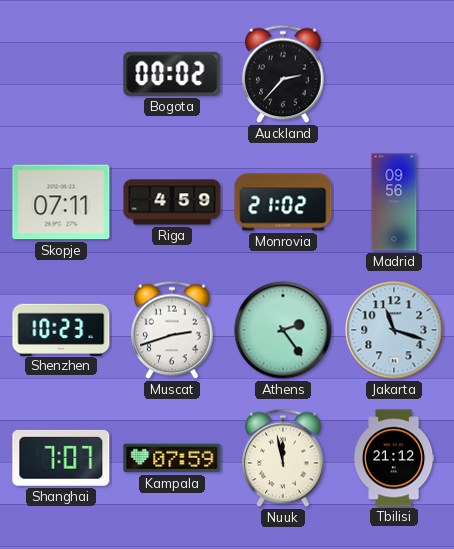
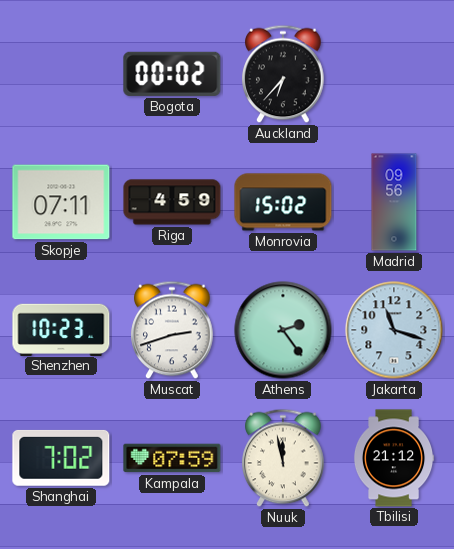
Auckland: 2:37 -> 6:37
Monrovia: 21:02 -> 15:02
Shanghai: 7:07 -> 7:02
